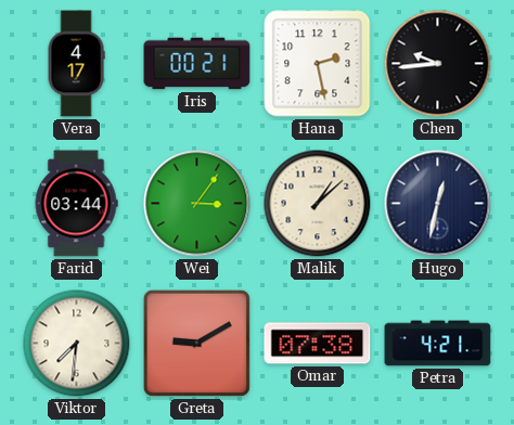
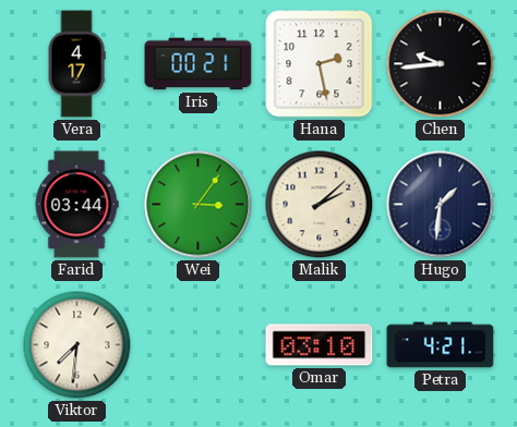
Malik: 1:08 -> 2:08
Hugo: 12:32 -> 1:31
Greta: 9:10 -> none
Omar: 07:38 -> 03:10
